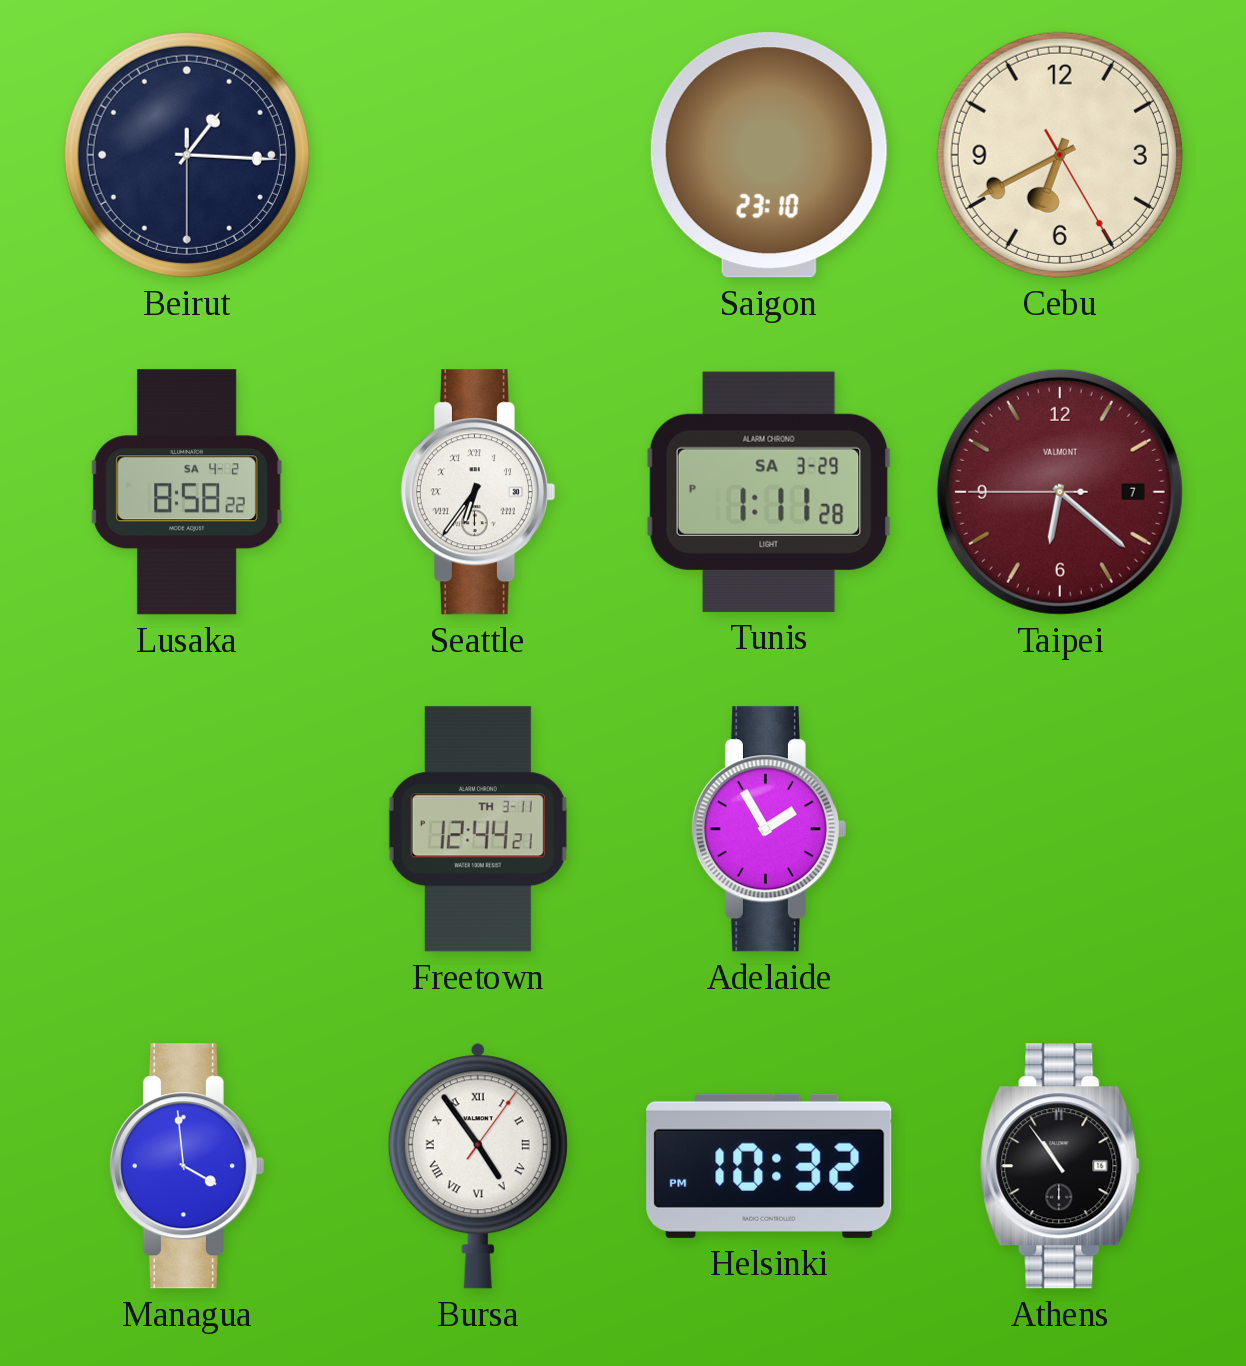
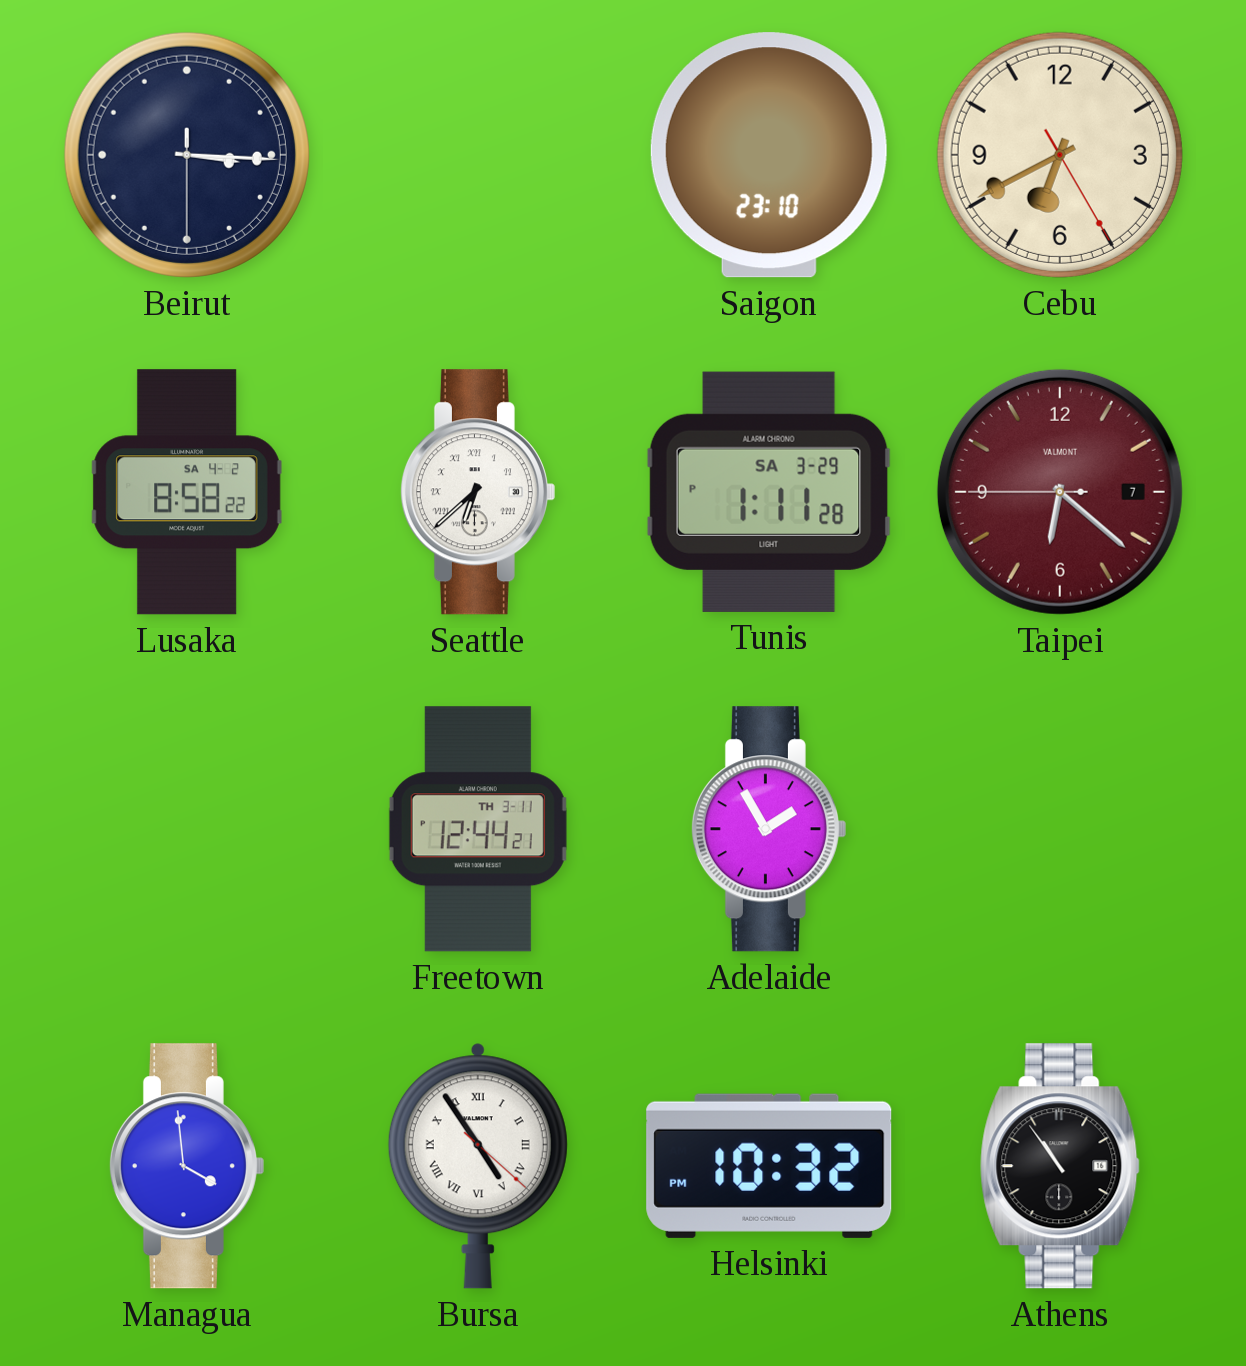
Beirut: 1:15 -> 3:15
Seattle: 6:36 -> 6:38
Bursa: 4:54:06 -> 4:54:22
